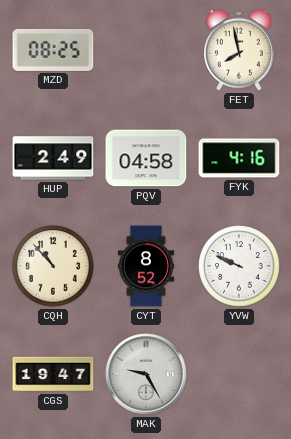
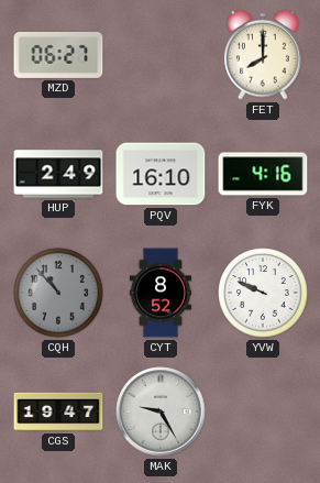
MZD: 08:25 -> 06:27
FET: 7:58 -> 8:00
PQV: 04:58 -> 16:10
CQH dial: cream -> grey
